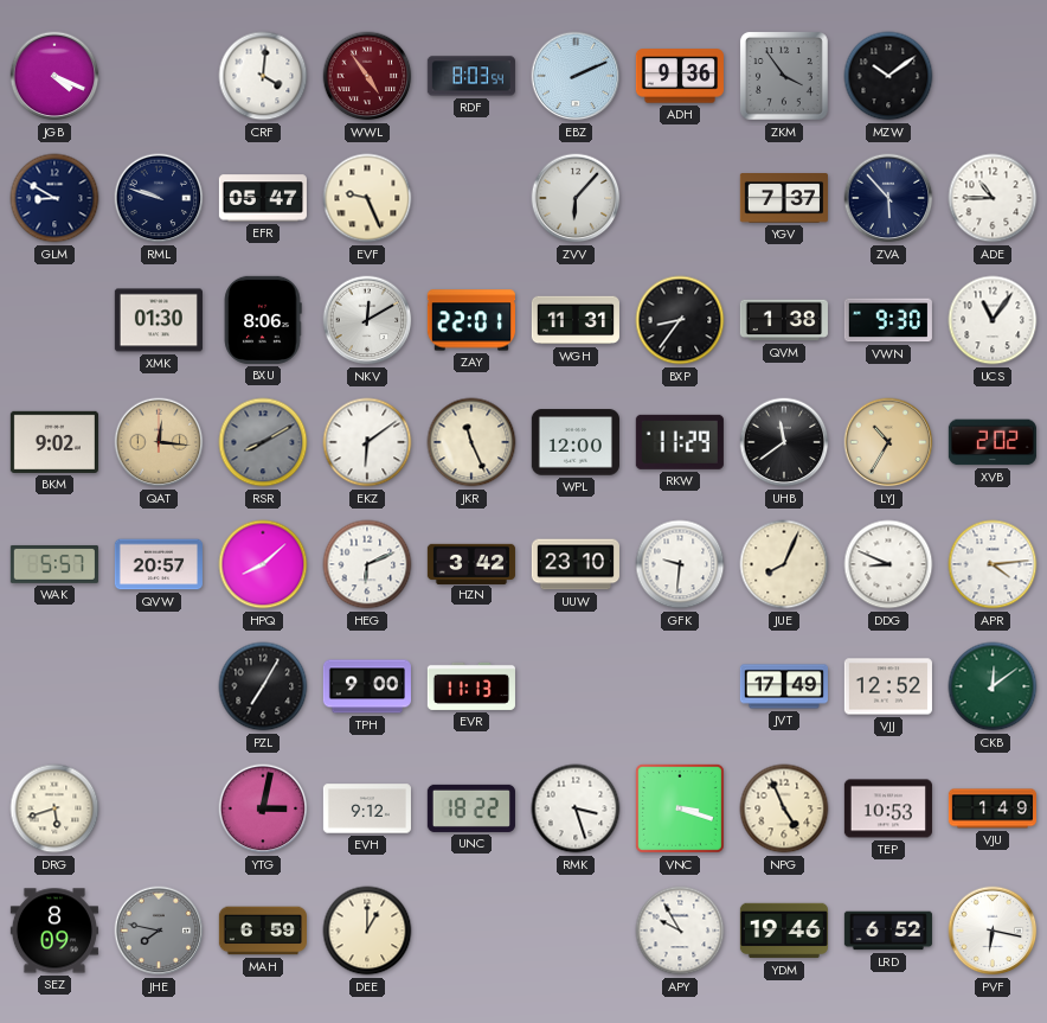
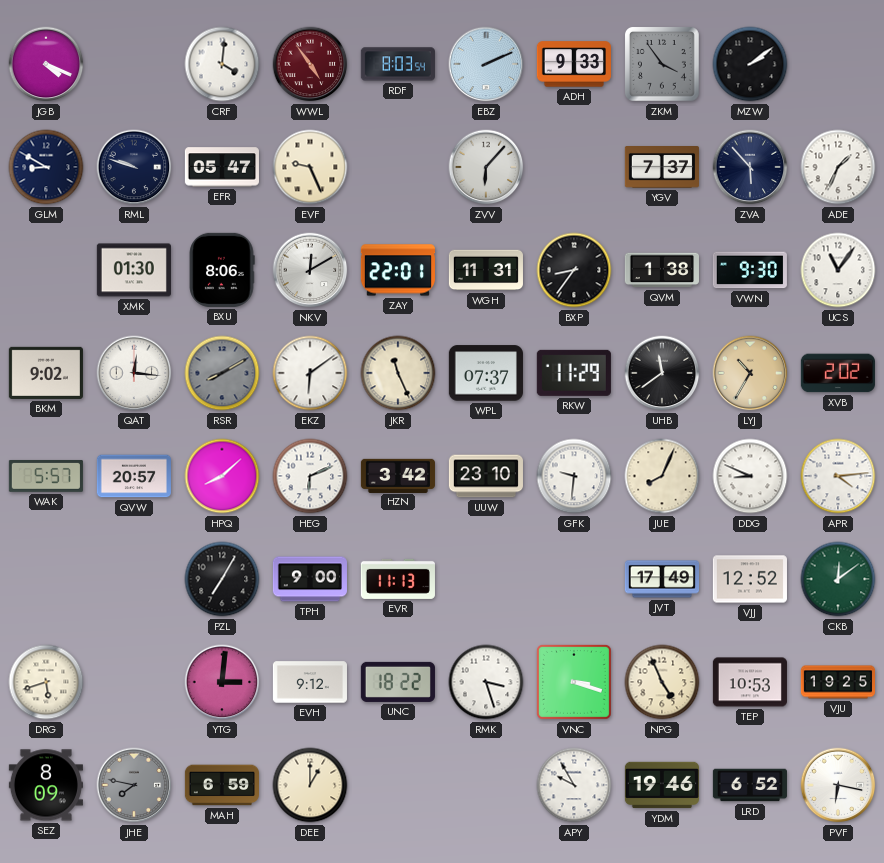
ADH: 9:36 -> 9:33
MZW: 10:09 -> 2:09
ADE: 10:45 -> 1:34
QAT dial: champagne -> white
WPL: 12:00 -> 07:37
YTG: 3:02 -> 3:01
VJU: 1:49 -> 19:25
